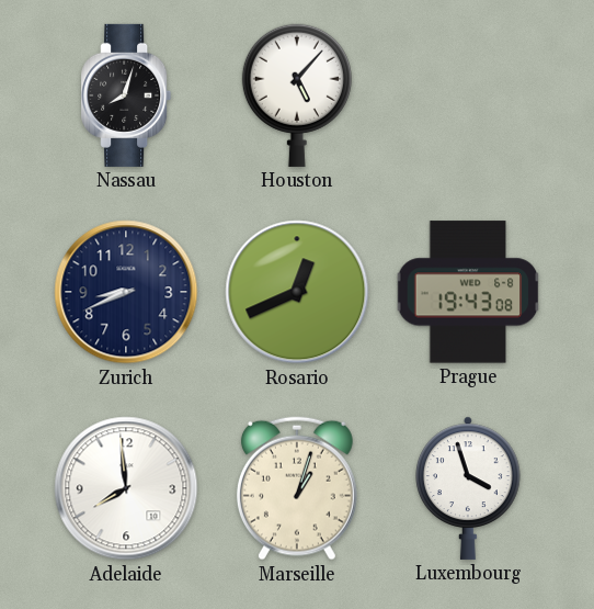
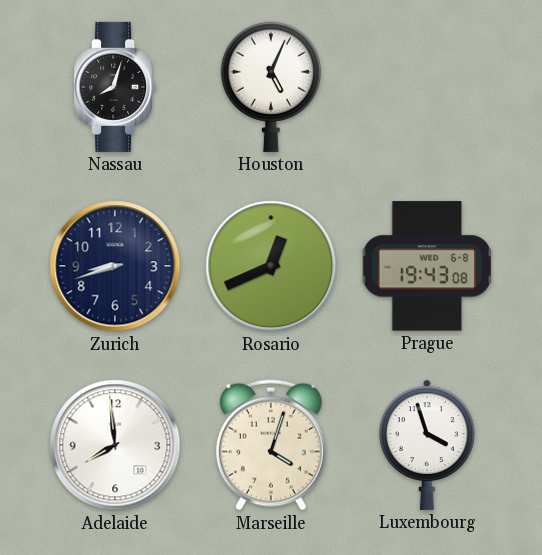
Houston: 5:07 -> 5:04
Zurich: 8:41 -> 8:42
Marseille: 1:03 -> 4:03
